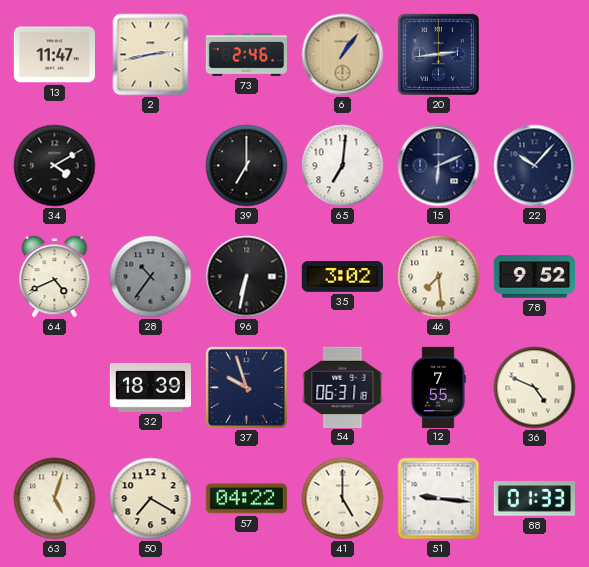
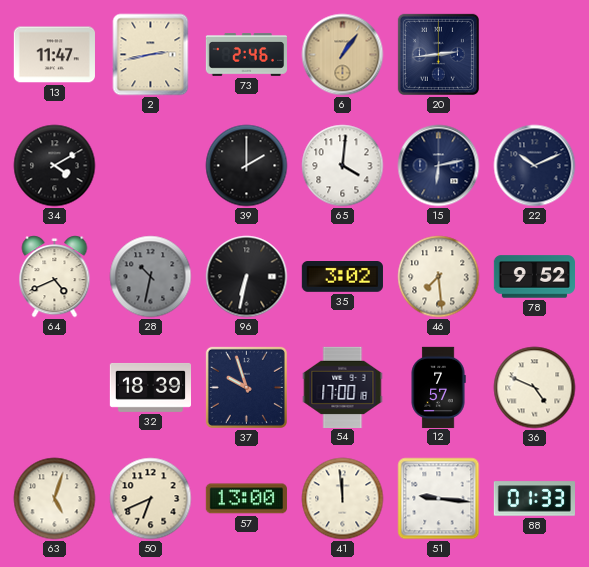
39: 7:00 -> 2:00
65: 7:01 -> 4:01
15: 6:11 -> 6:13
22: 10:07 -> 10:11
28: 10:36 -> 10:32
54: 06:31 -> 17:00
12: 7:55 -> 7:57
50: 7:20 -> 6:41
57: 04:22 -> 13:00
41: 5:00 -> 11:59
